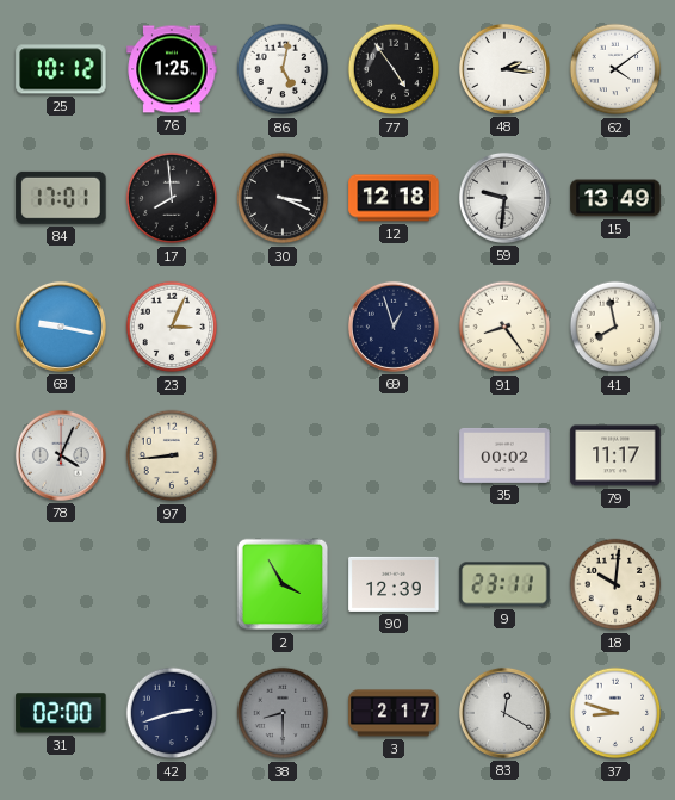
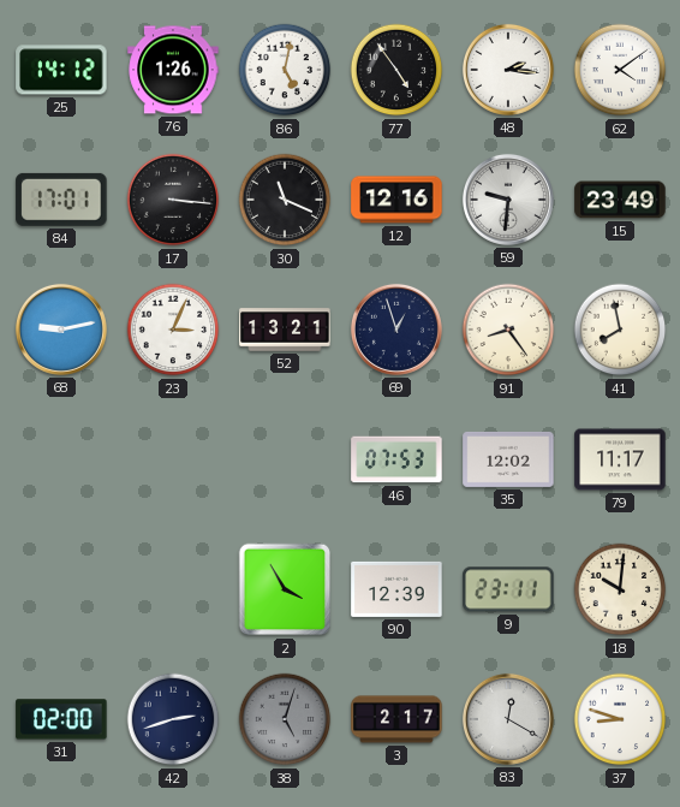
25: 10:12 -> 14:12
76: 1:25 -> 1:26
17: 7:59 -> 3:16
30: 3:19 -> 11:19
12: 12:18 -> 12:16
15: 13:49 -> 23:49
68: 9:17 -> 9:13
52: none -> 13:21
78: 4:04 -> none
97: 8:44 -> none
46: none -> 07:53
35: 00:02 -> 12:02
38: 8:30 -> 5:03
